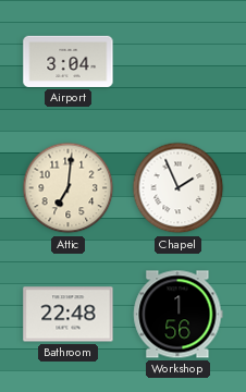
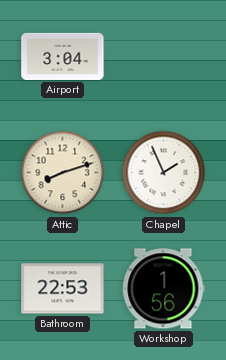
Attic: 7:01 -> 8:12
Bathroom: 22:48 -> 22:53
